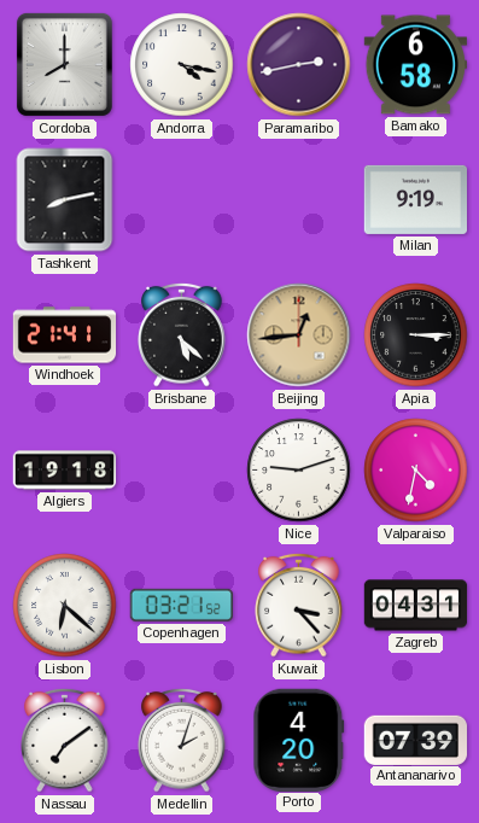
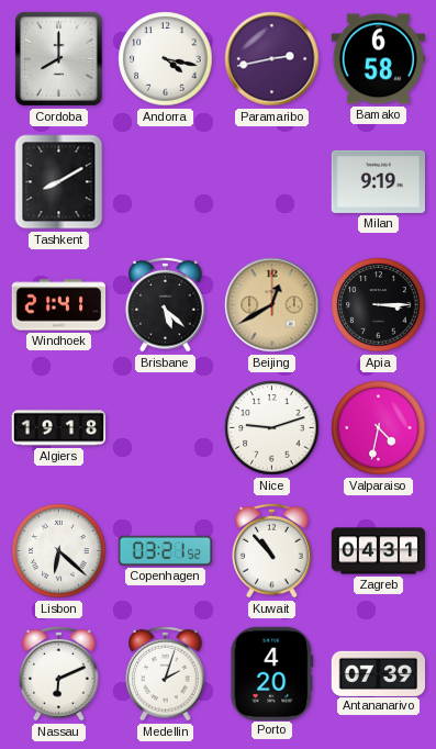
Tashkent: 8:13 -> 8:10
Beijing: 12:44 -> 12:40
Kuwait: 3:23 -> 10:53
Nassau: 7:09 -> 6:11
